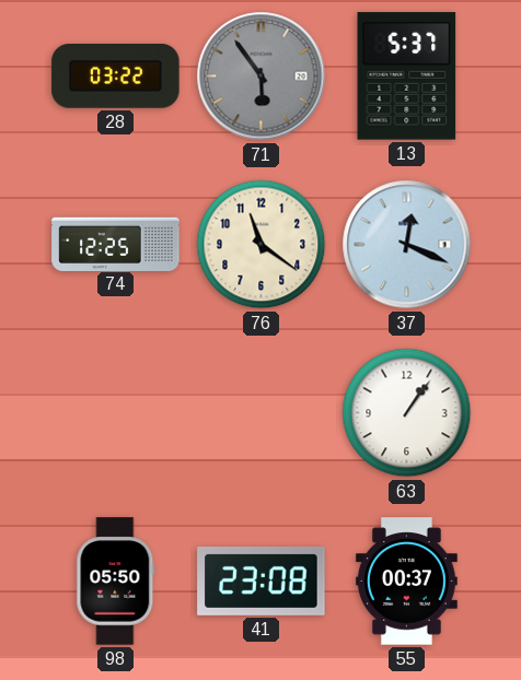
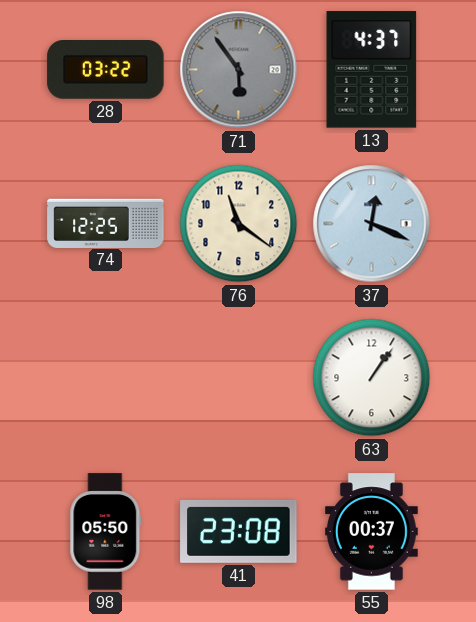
13: 5:37 -> 4:37
